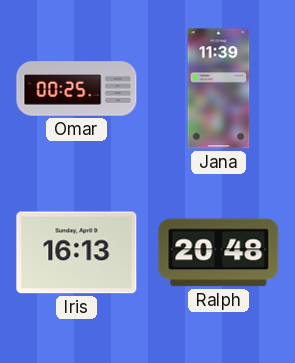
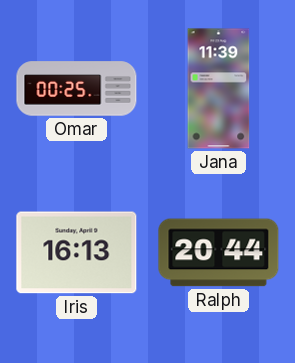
Ralph: 20:48 -> 20:44
